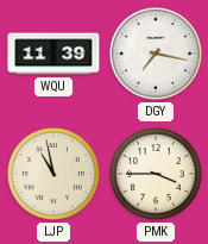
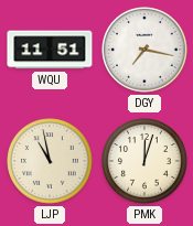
WQU: 11:39 -> 11:51
PMK: 3:45 -> 12:03
